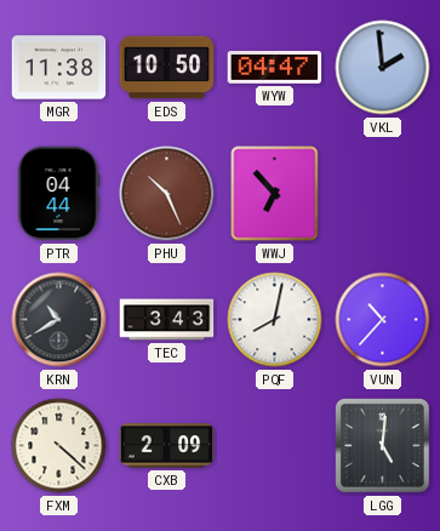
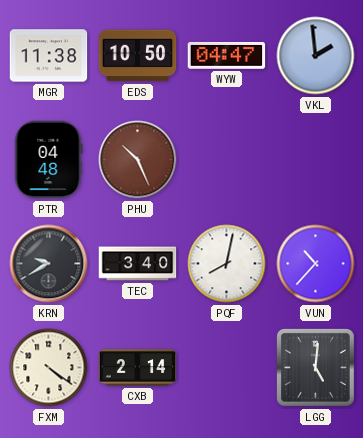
PTR: 04:44 -> 04:48
WWJ: 6:53 -> none
KRN: 10:40 -> 9:40
TEC: 3:43 -> 3:40
FXM: 4:22 -> 4:21
CXB: 2:09 -> 2:14
